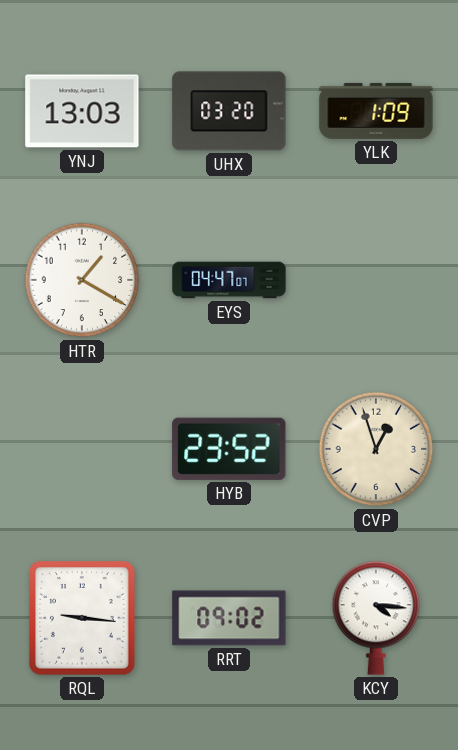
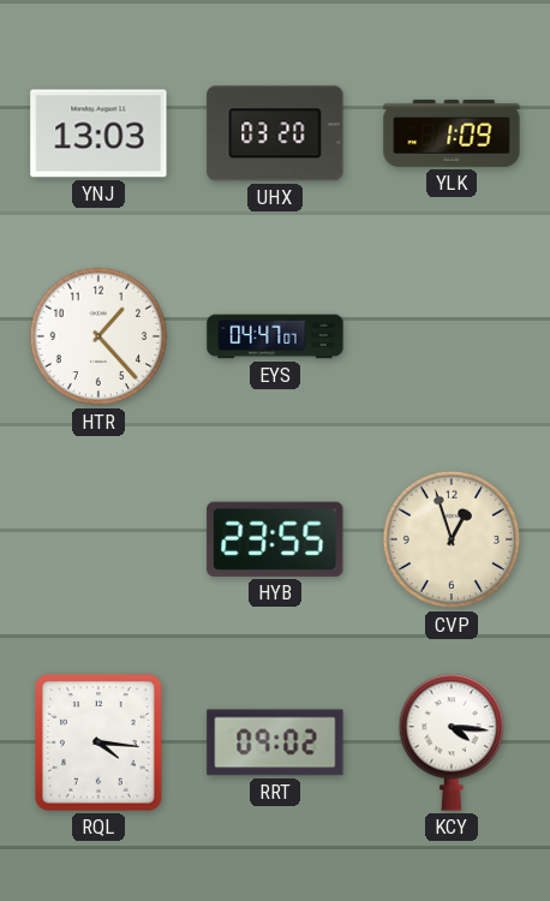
HTR: 1:20 -> 1:23
HYB: 23:52 -> 23:55
RQL: 9:16 -> 4:16
